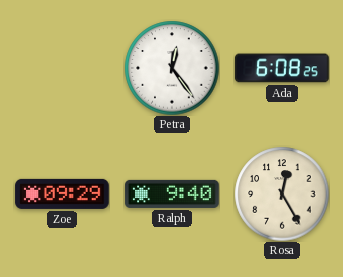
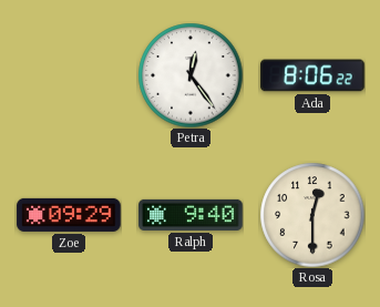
Ada: 6:08 -> 8:06
Rosa: 12:25 -> 12:30
